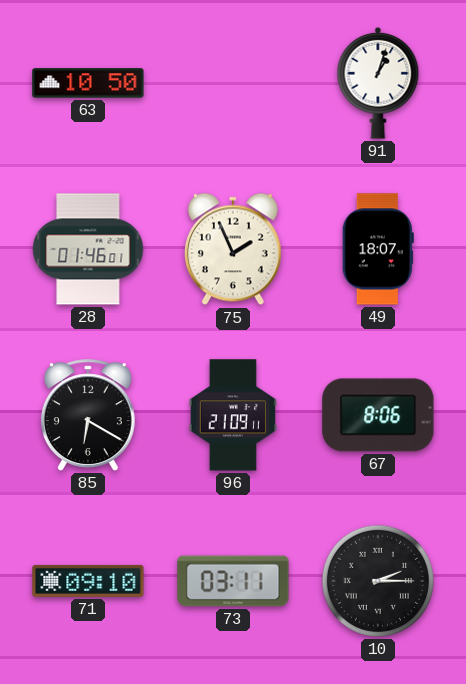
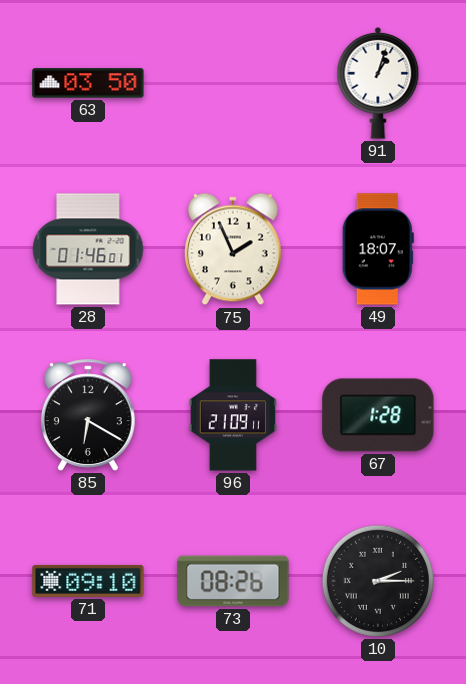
63: 10:50 -> 03:50
67: 8:06 -> 1:28
73: 03:11 -> 08:26
